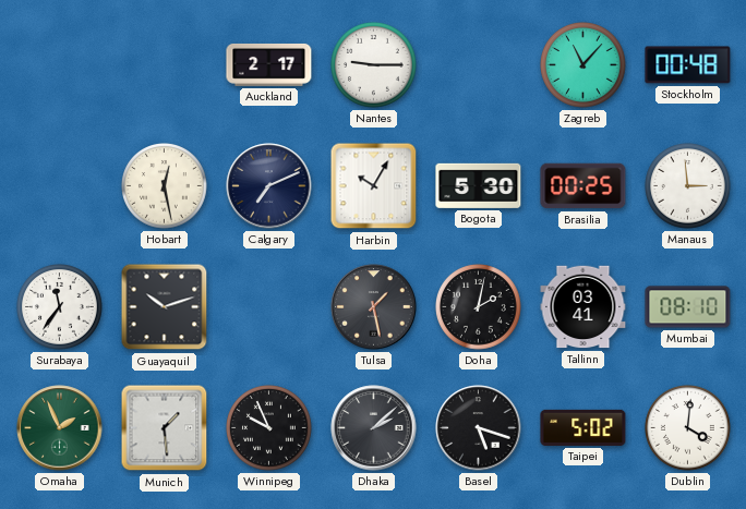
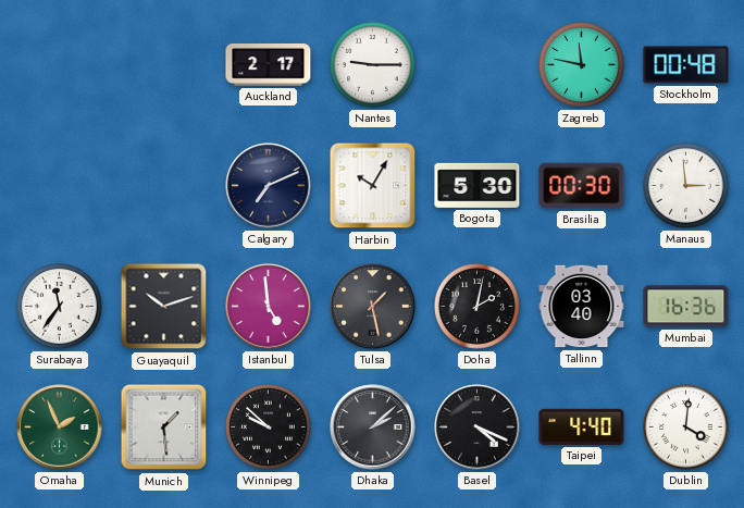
Zagreb: 11:07 -> 11:47
Hobart: 12:28 -> none
Brasilia: 00:25 -> 00:30
Istanbul: none -> 4:59
Tallinn: 03:41 -> 03:40
Mumbai: 08:10 -> 16:36
Winnipeg: 9:56 -> 9:52
Basel: 5:18 -> 4:19
Taipei: 5:02 -> 4:40
